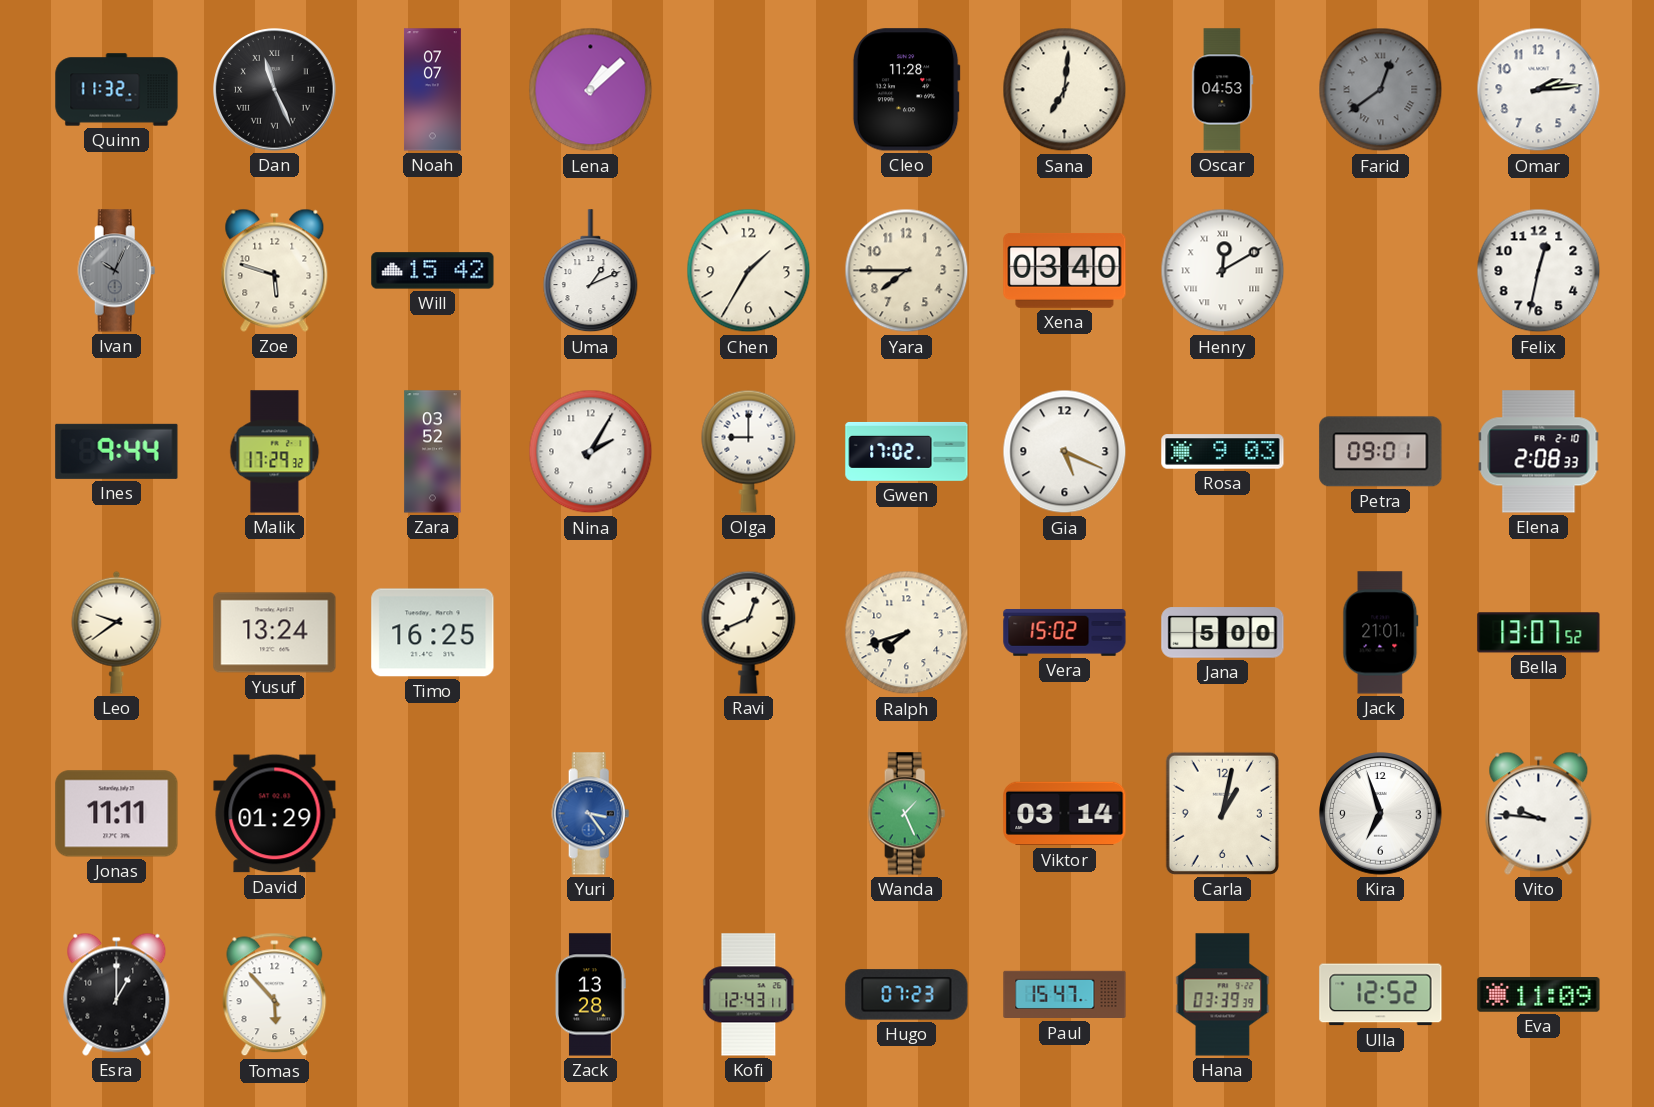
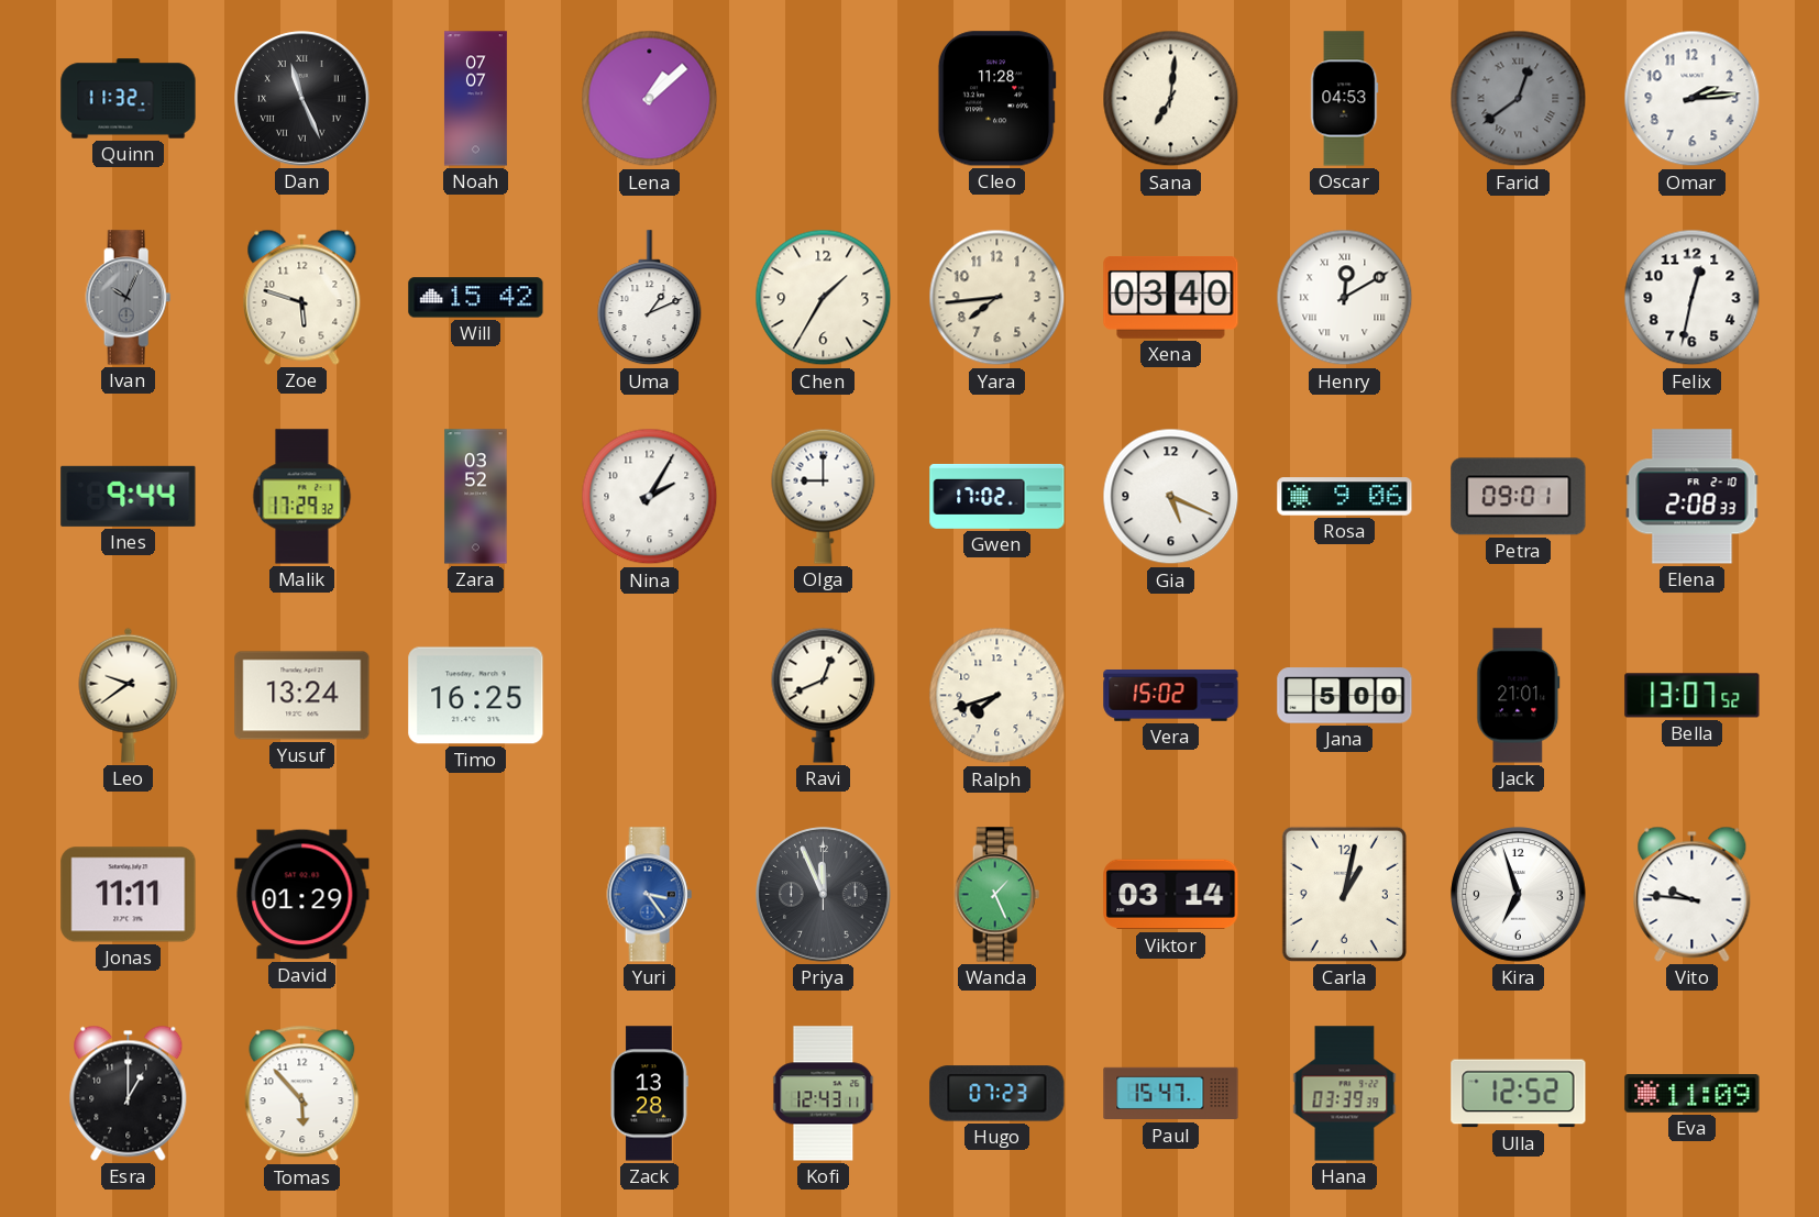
Yara: 7:45 -> 7:44
Rosa: 9:03 -> 9:06
Priya: none -> 11:56
